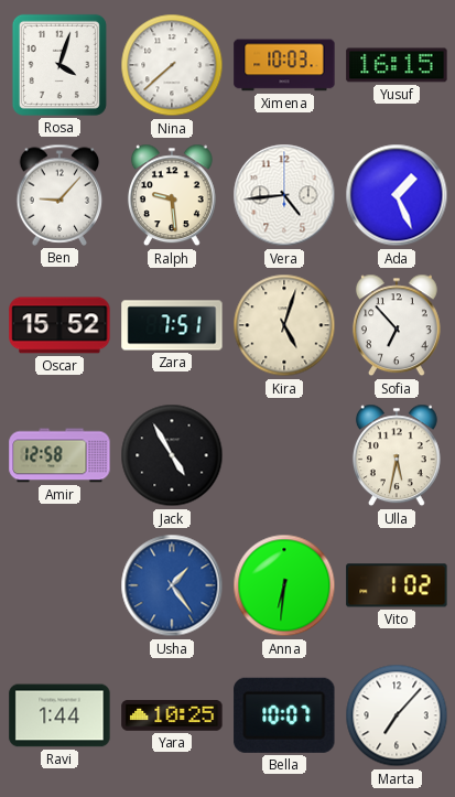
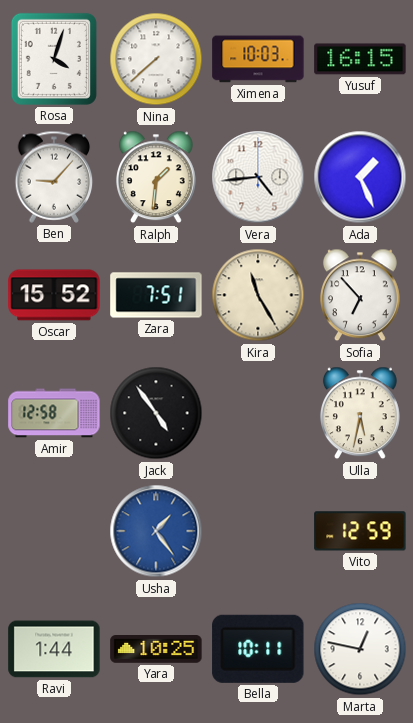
Ralph: 9:29 -> 1:31
Kira: 5:03 -> 11:25
Jack: 4:55 -> 4:54
Anna: 6:31 -> none
Vito: 1:02 -> 12:59
Bella: 10:07 -> 10:11
Marta: 7:07 -> 12:47
